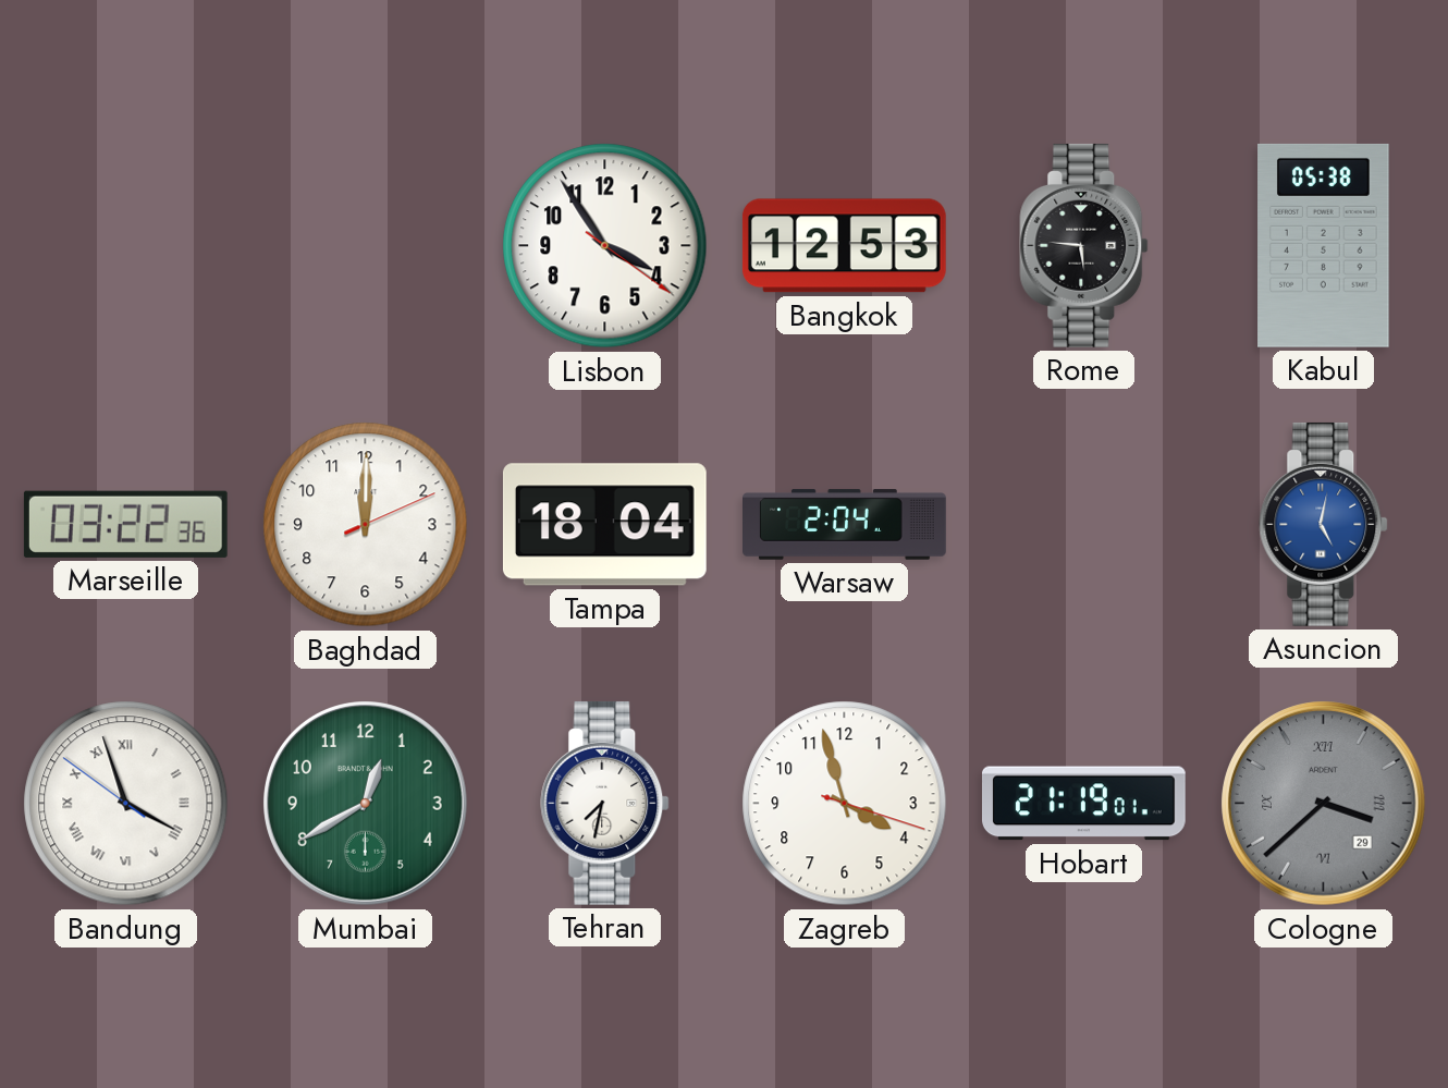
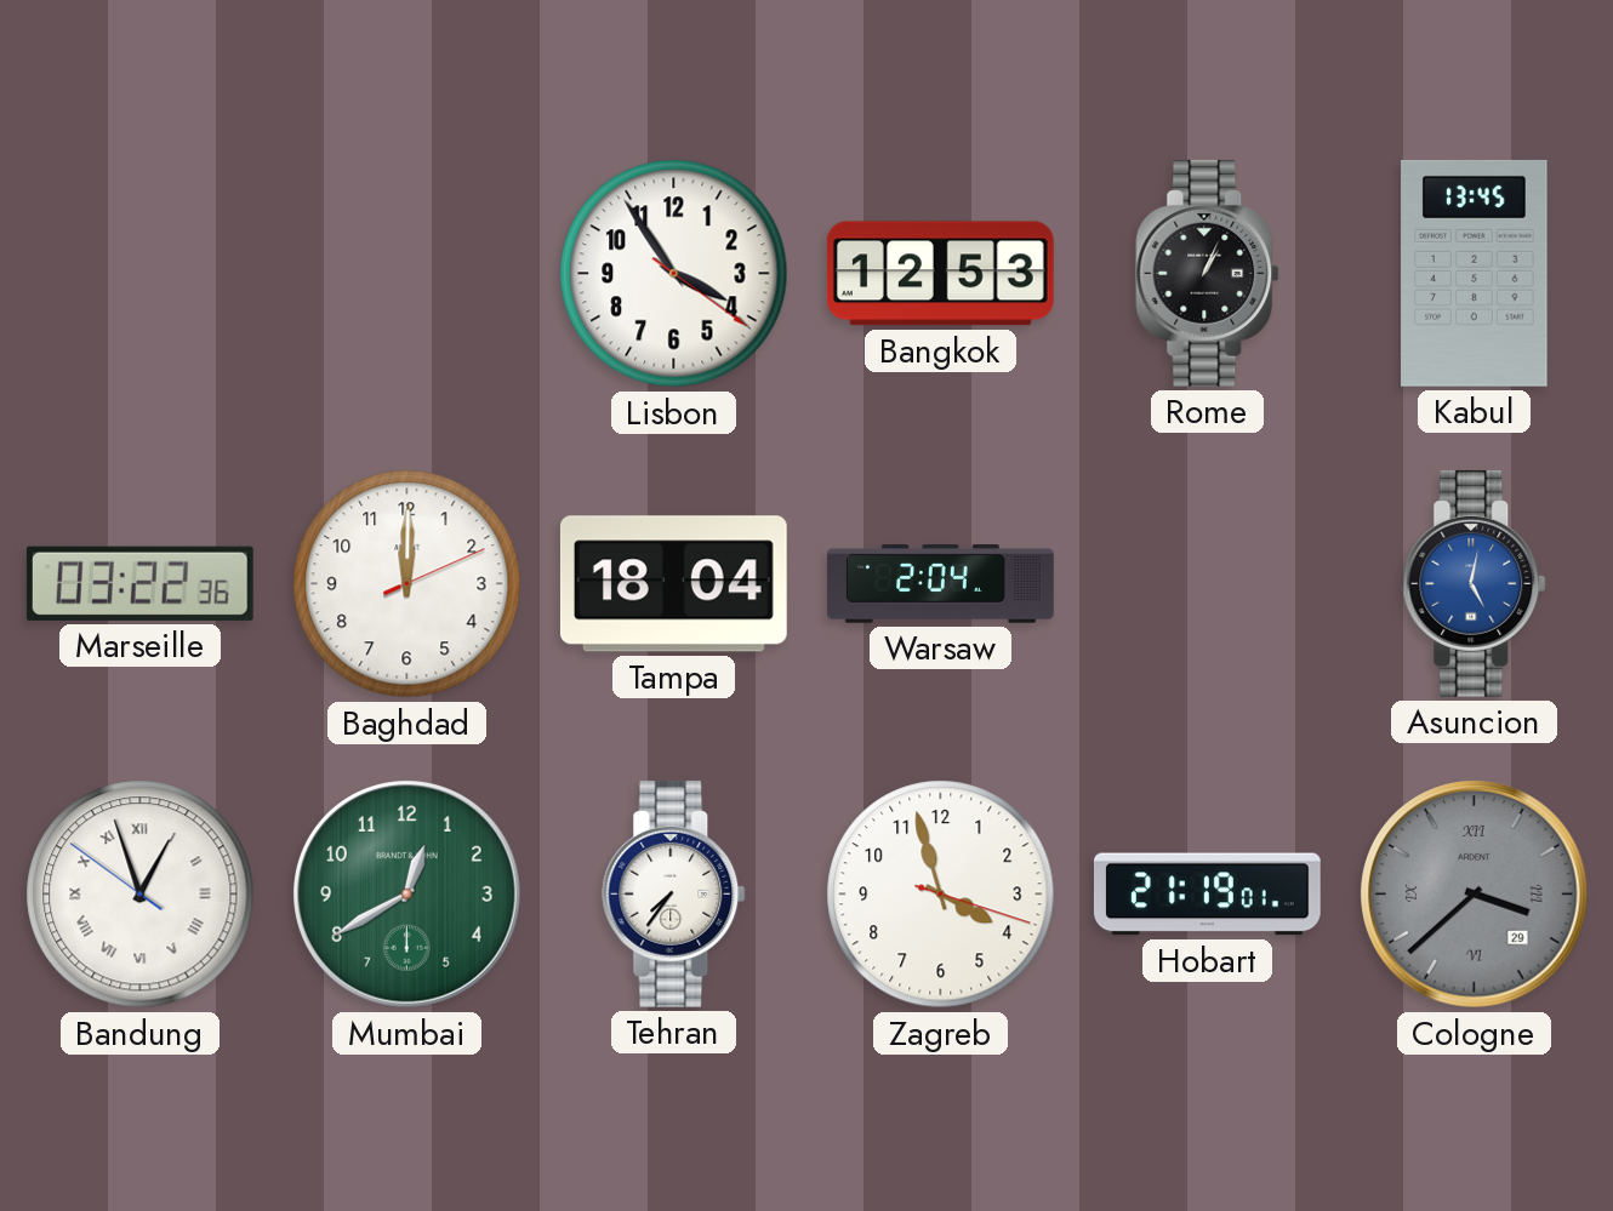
Rome: 5:46 -> 1:04
Kabul: 05:38 -> 13:45
Bandung: 3:56 -> 12:56
Tehran: 7:32 -> 7:36
